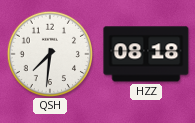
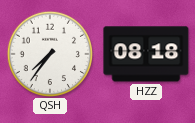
QSH: 7:31 -> 7:36
